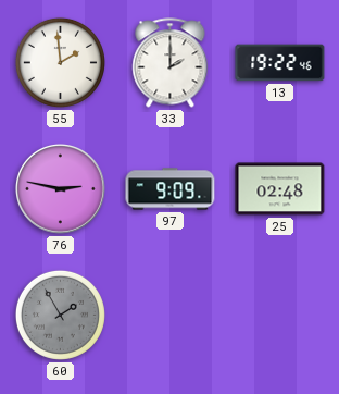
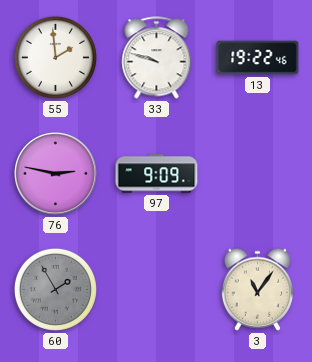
33: 2:00 -> 9:48
25: 02:48 -> none
3: none -> 11:06
